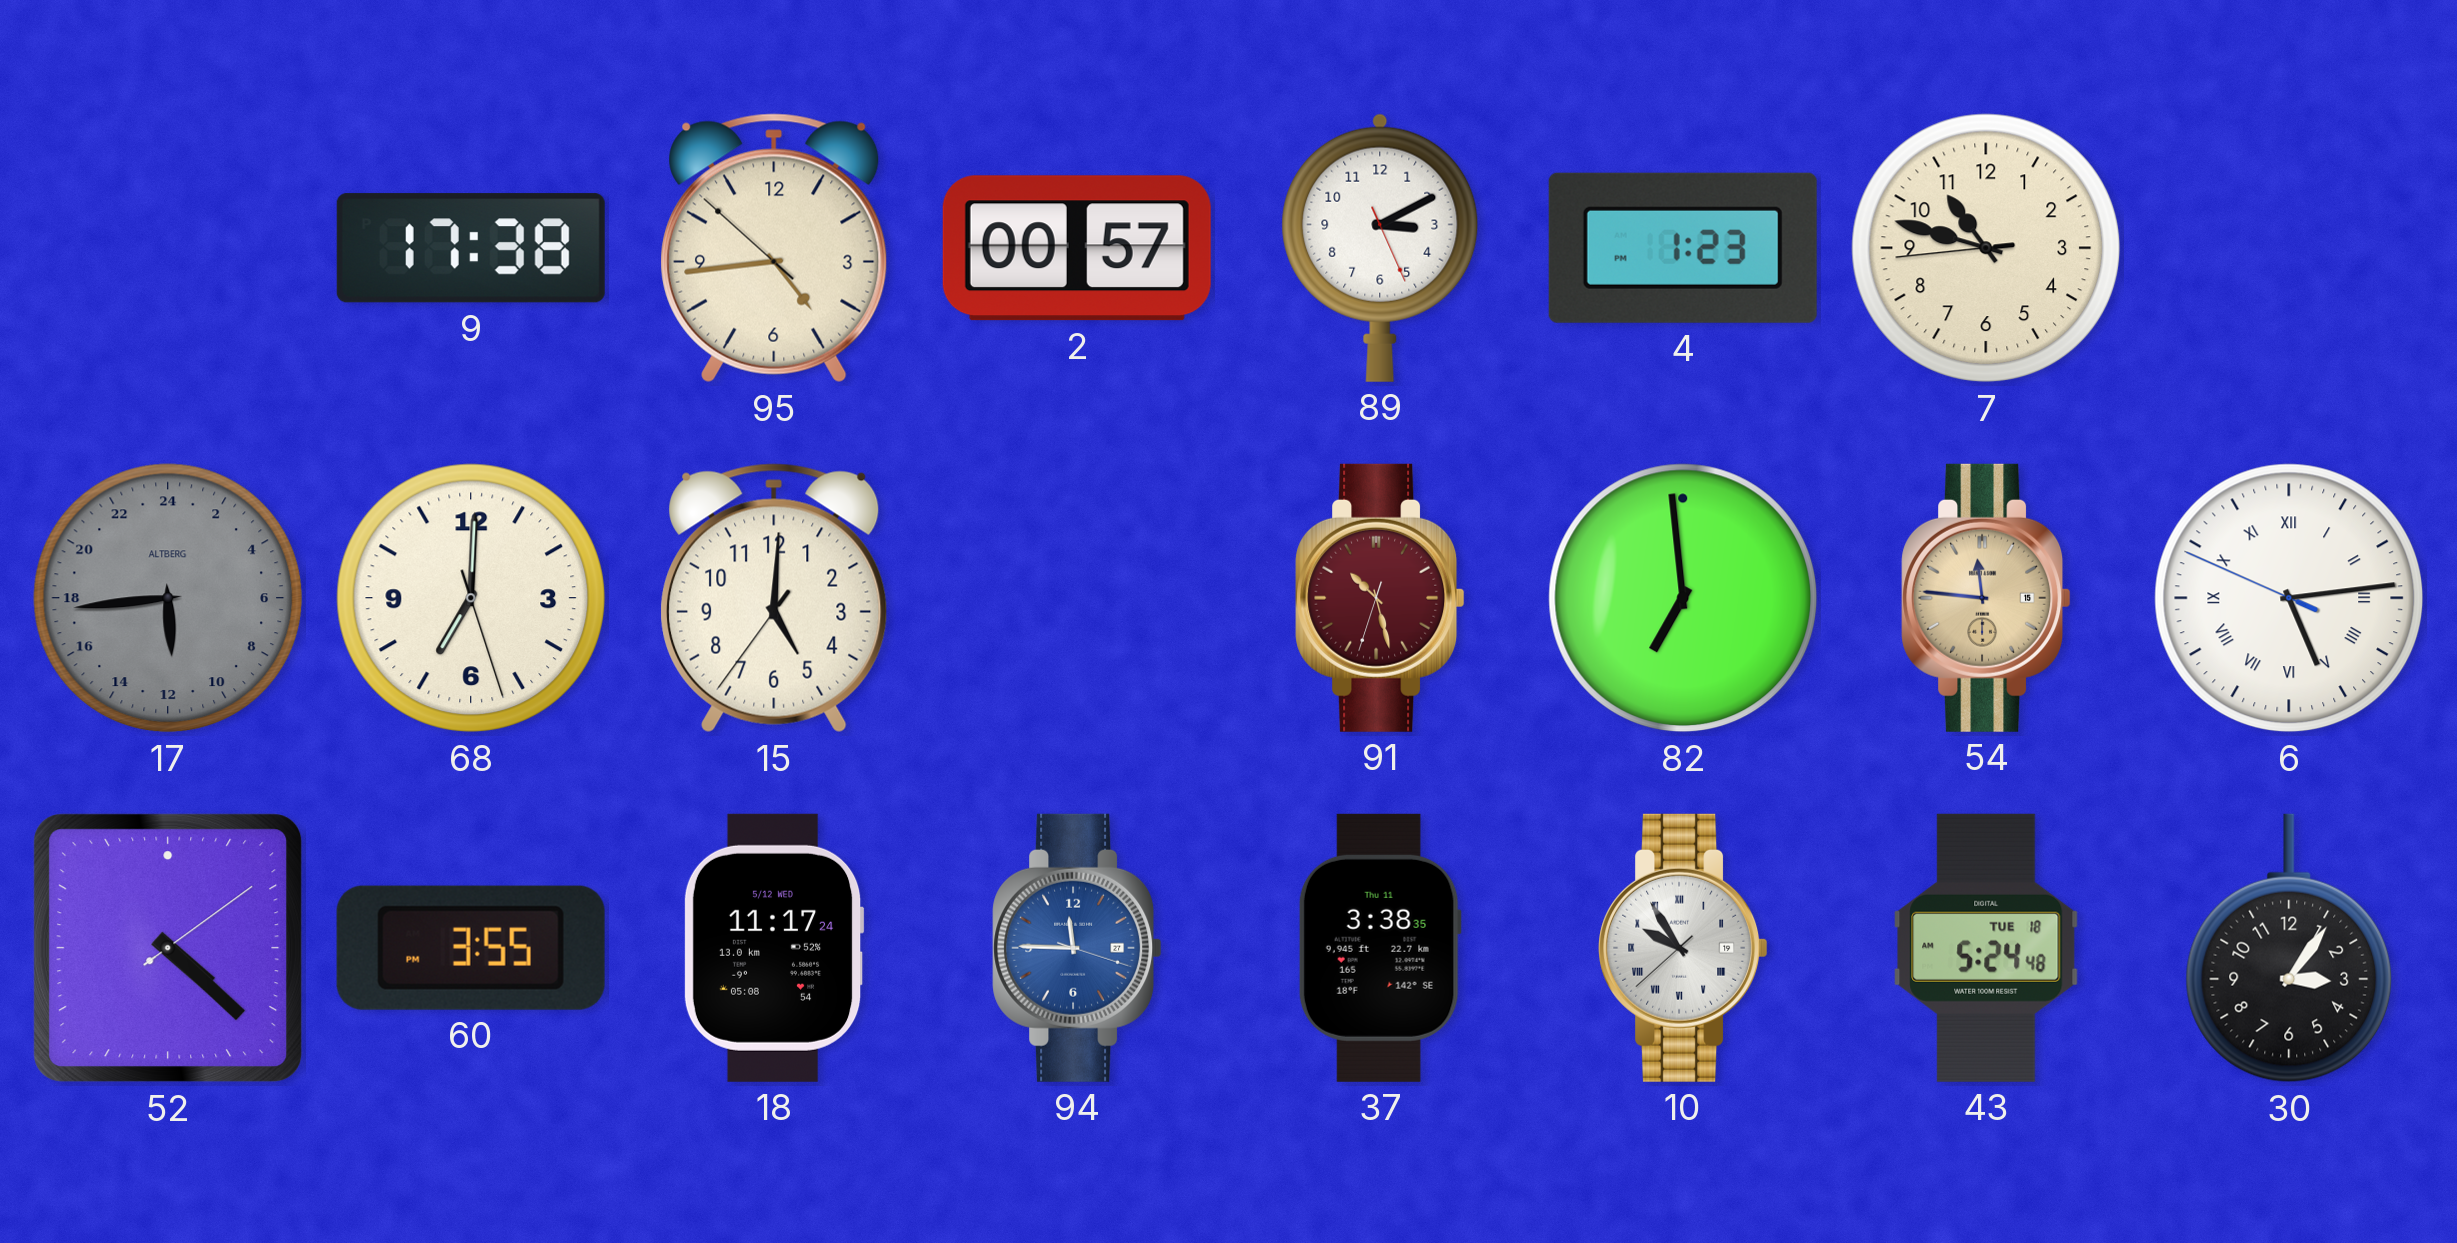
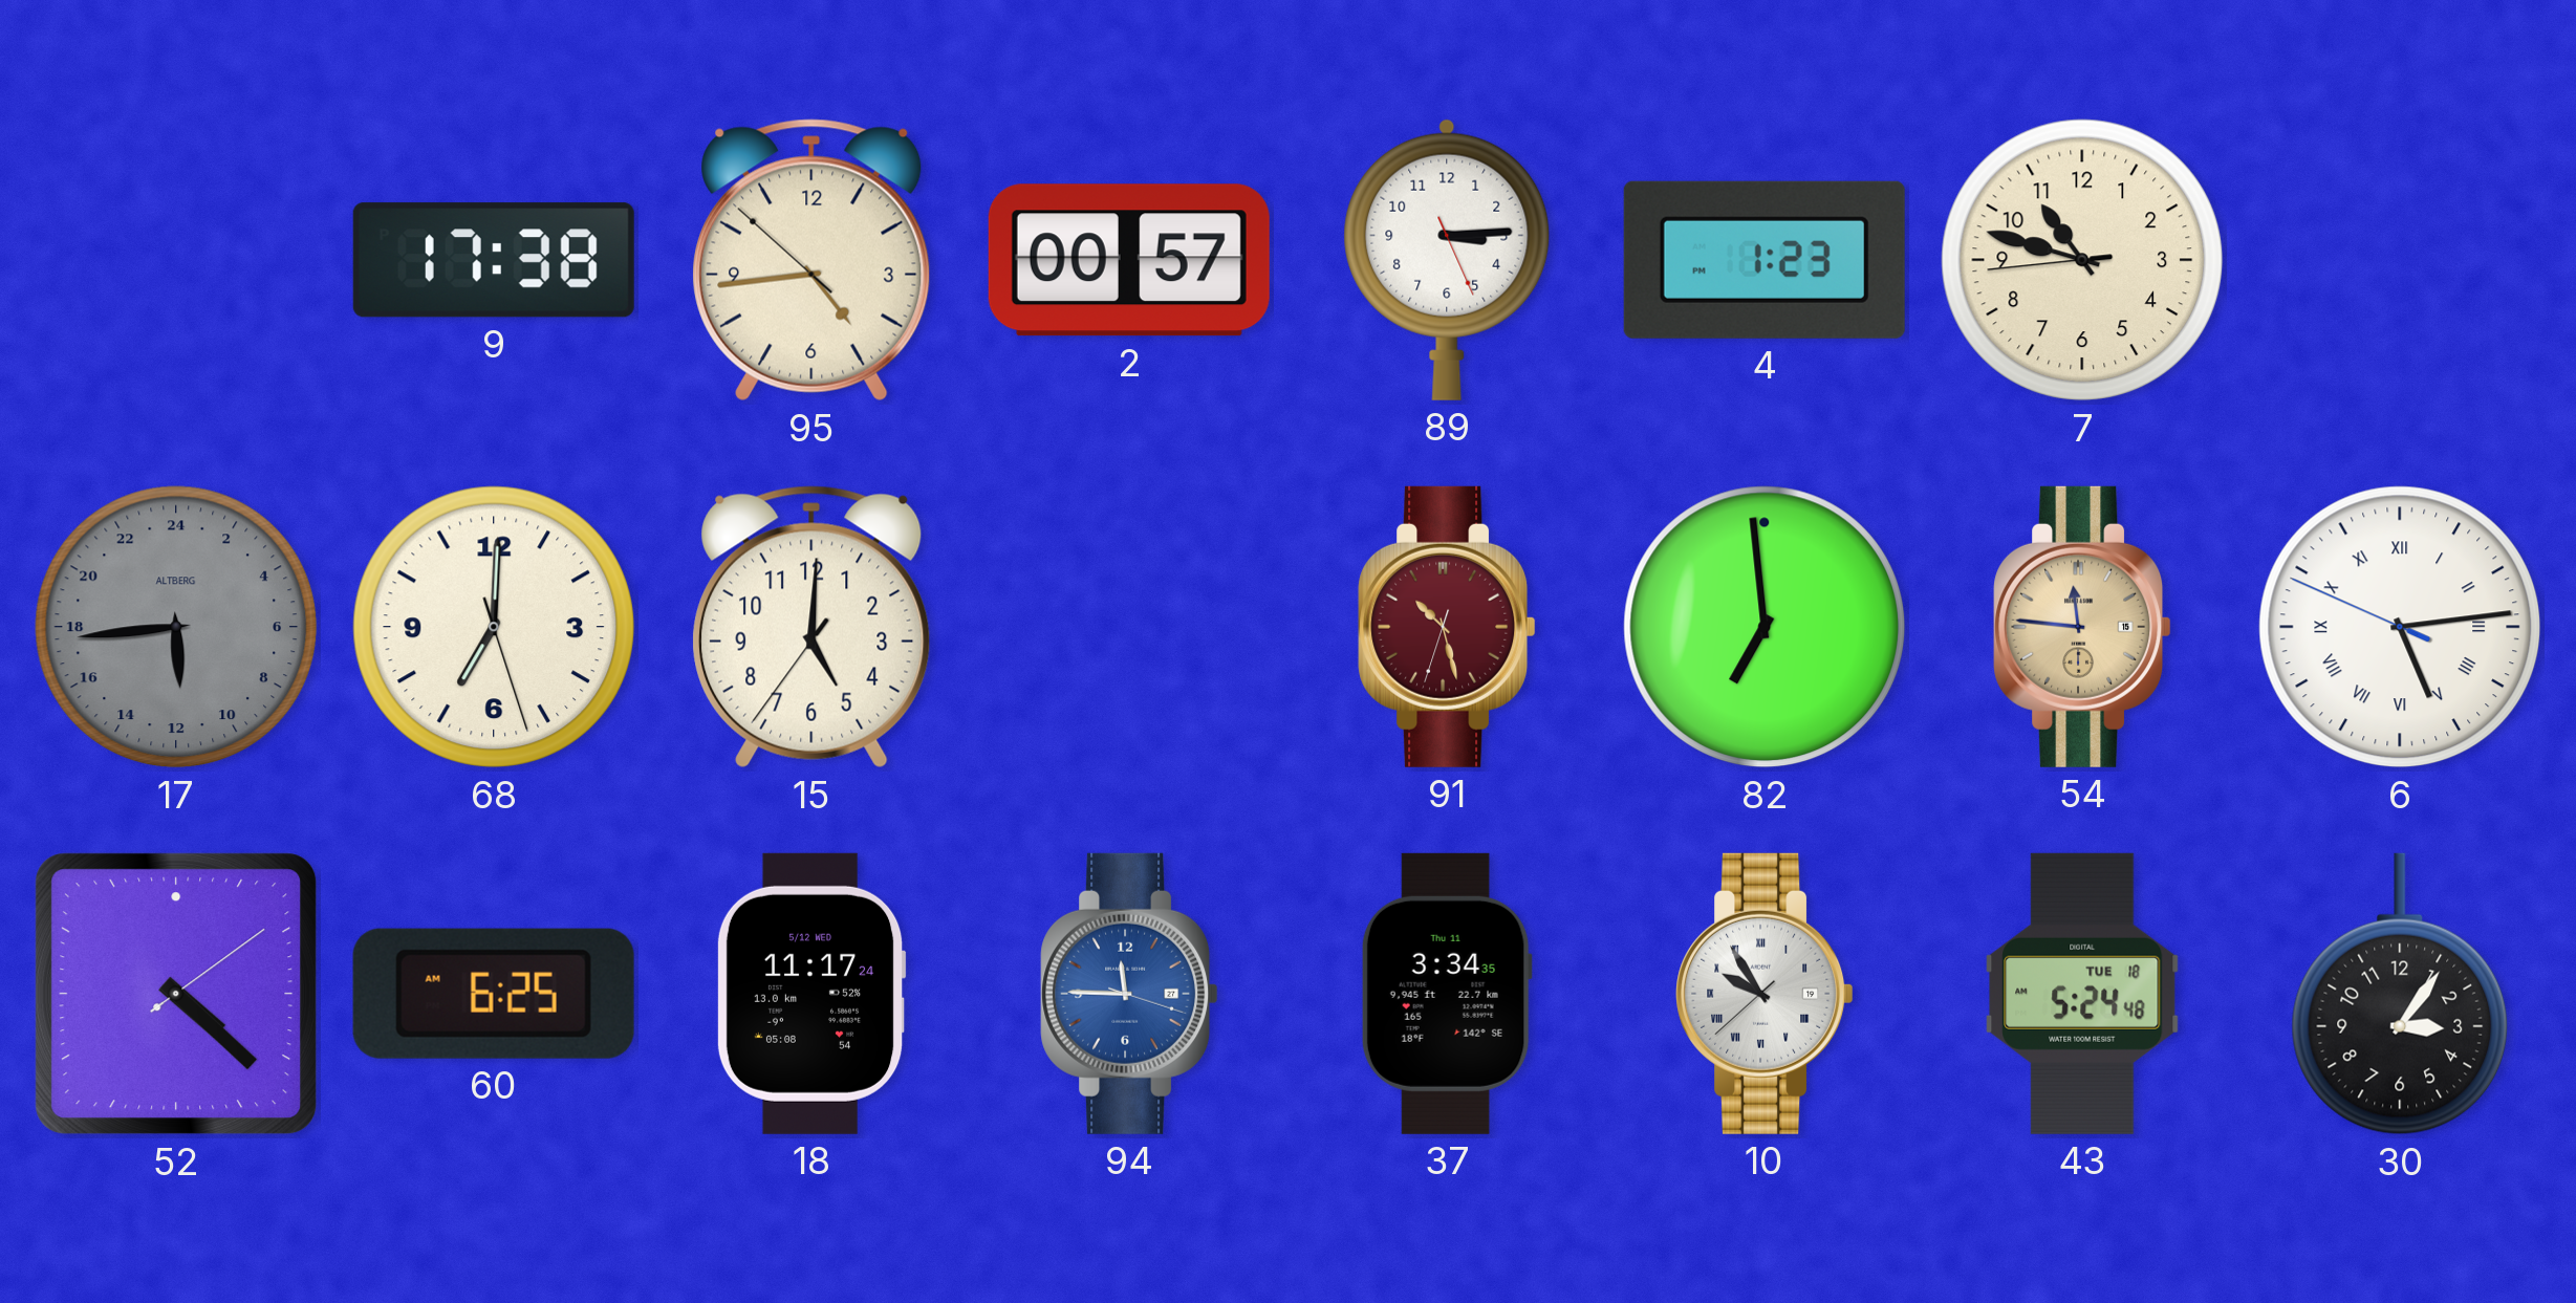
89: 3:10 -> 3:14
60: 3:55 -> 6:25
37: 3:38 -> 3:34
